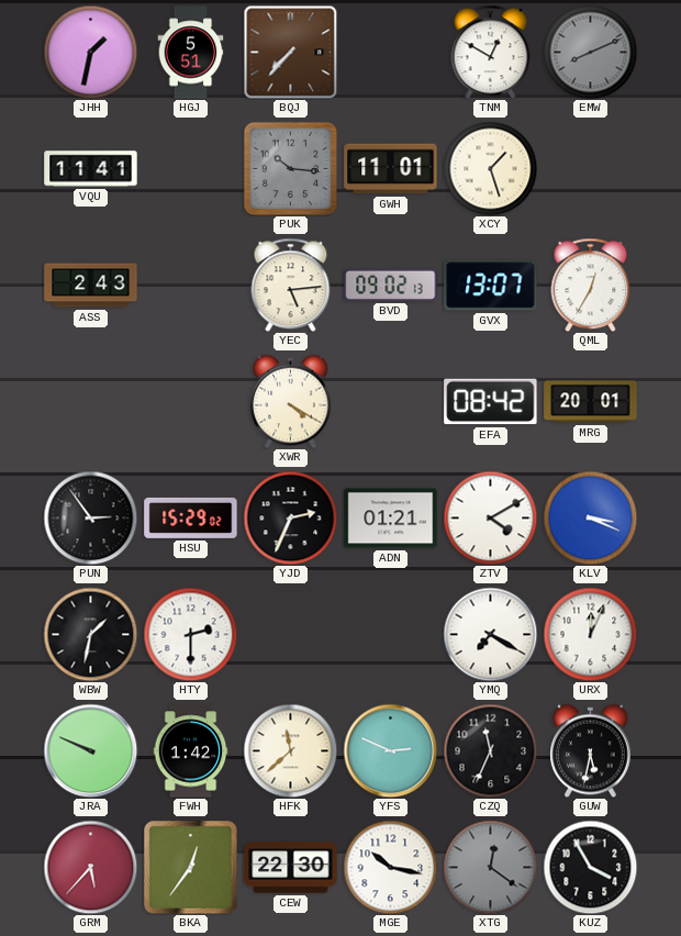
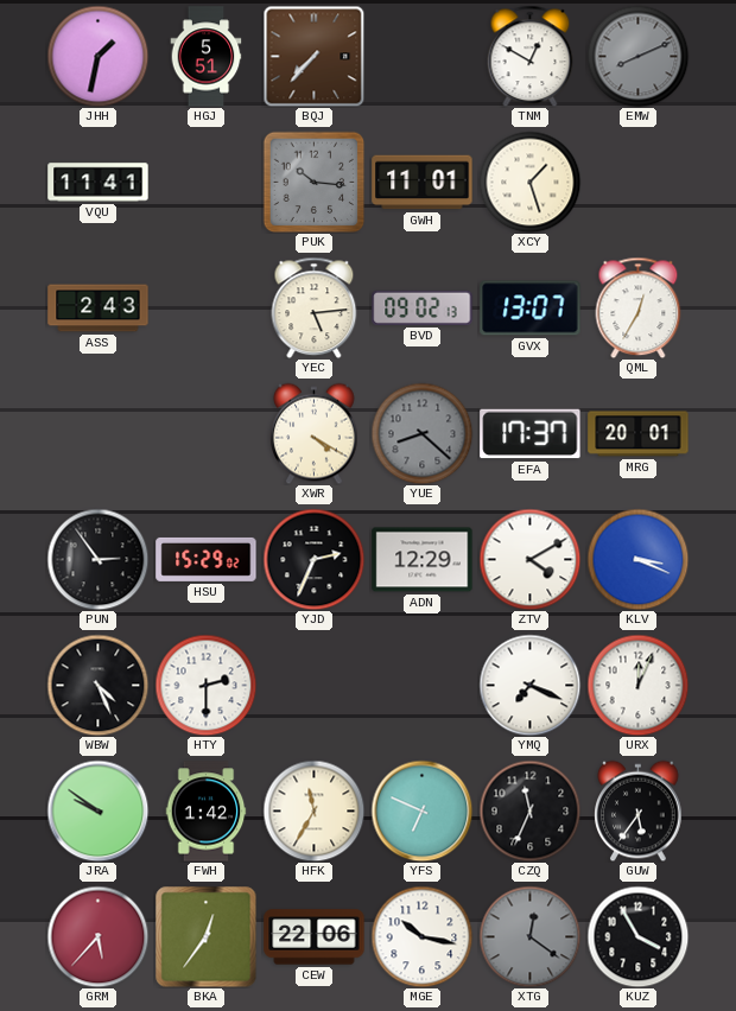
YUE: none -> 8:22
EFA: 08:42 -> 17:37
ADN: 01:21 -> 12:29
WBW: 1:32 -> 4:26
YMQ: 7:20 -> 7:19
JRA: 9:49 -> 9:51
HFK: 11:38 -> 11:35
YFS: 2:49 -> 6:49
GUW: 5:32 -> 5:36
CEW: 22:30 -> 22:06
